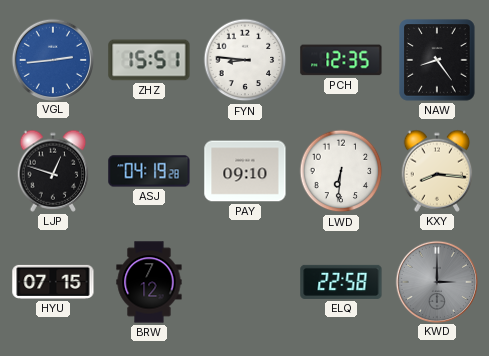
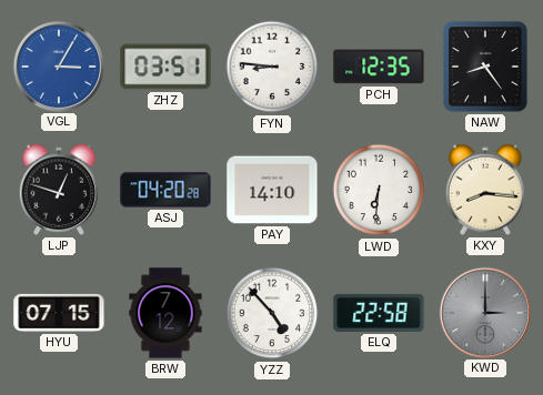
VGL: 2:44 -> 3:05
ZHZ: 15:51 -> 03:51
ASJ: 04:19 -> 04:20
PAY: 09:10 -> 14:10
YZZ: none -> 4:53
